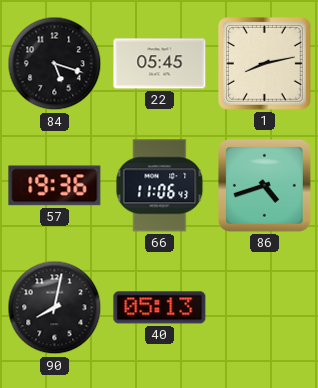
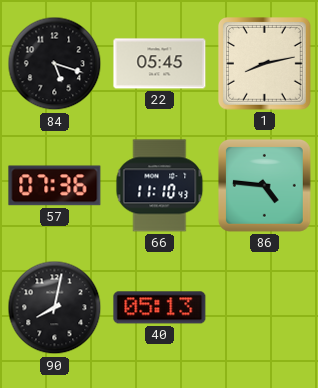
57: 19:36 -> 07:36
66: 11:06 -> 11:10
86: 4:42 -> 4:46
